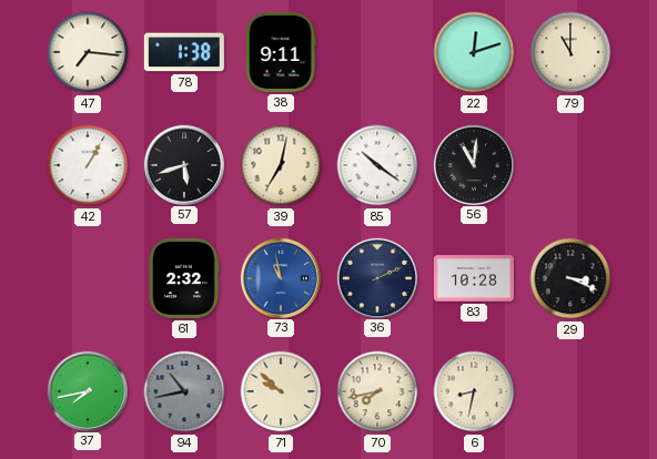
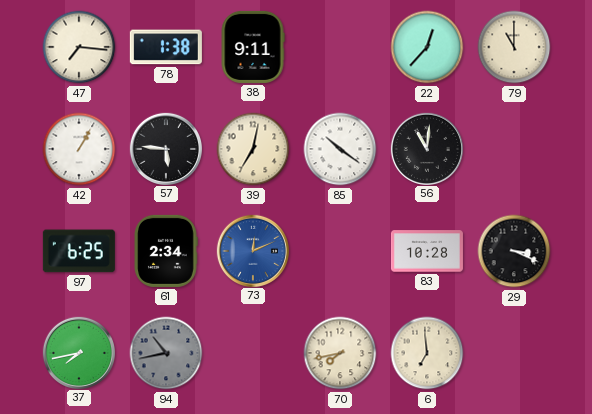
22: 12:12 -> 12:37
57: 5:42 -> 5:46
97: none -> 6:25
61: 2:32 -> 2:34
73: 10:58 -> 12:11
36: 2:11 -> none
71: 9:52 -> none
6: 8:32 -> 6:59
